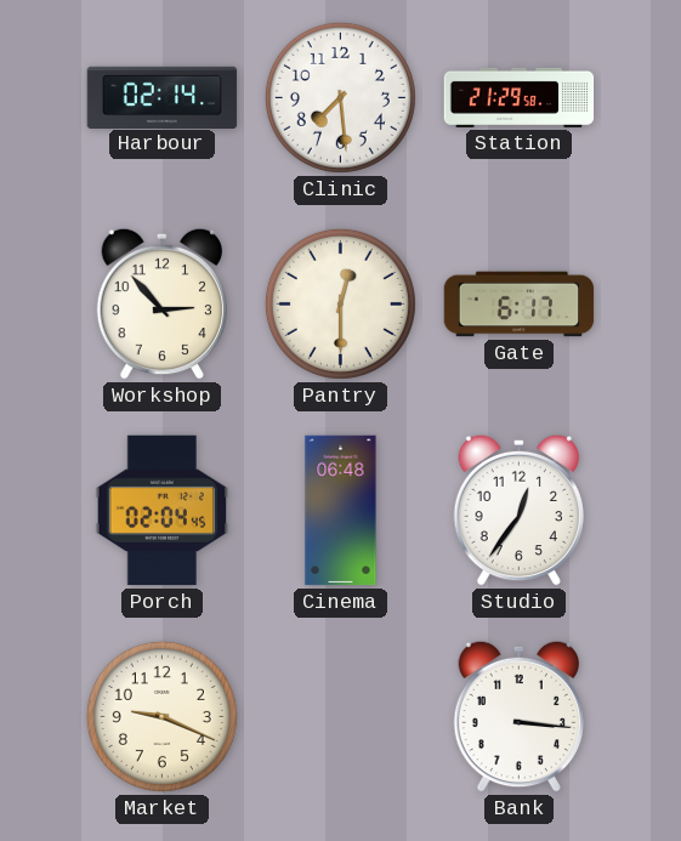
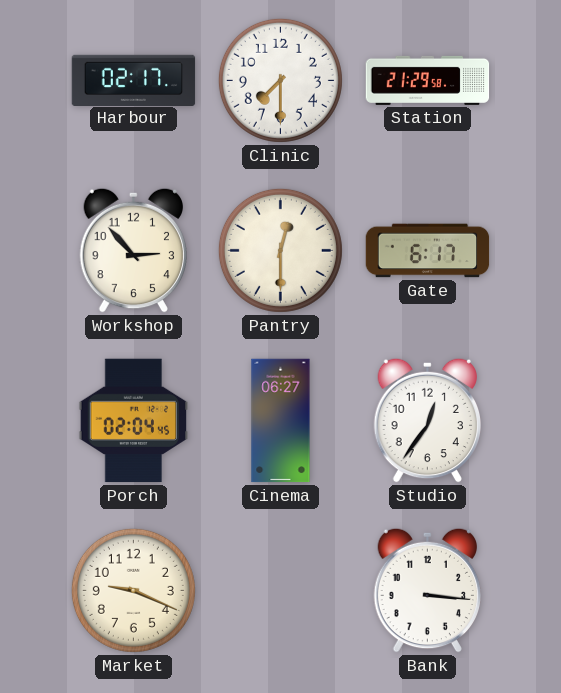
Harbour: 02:14 -> 02:17
Clinic: 7:29 -> 7:30
Cinema: 06:48 -> 06:27
